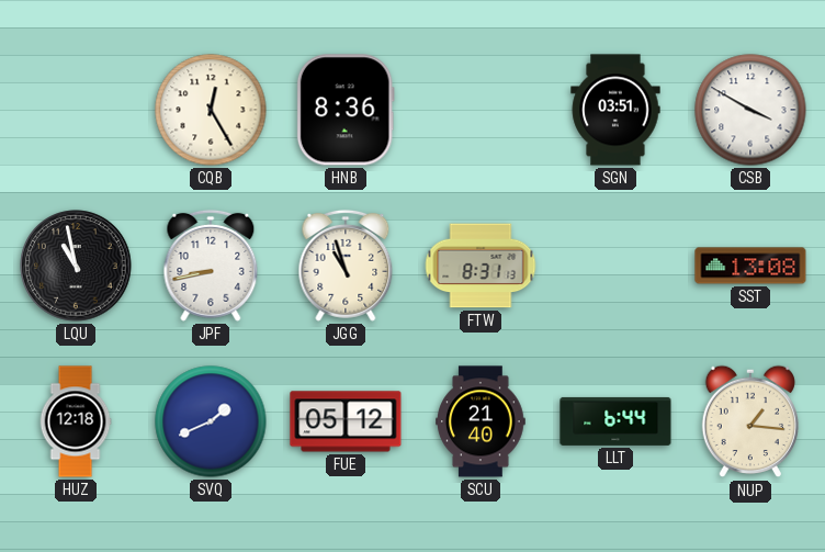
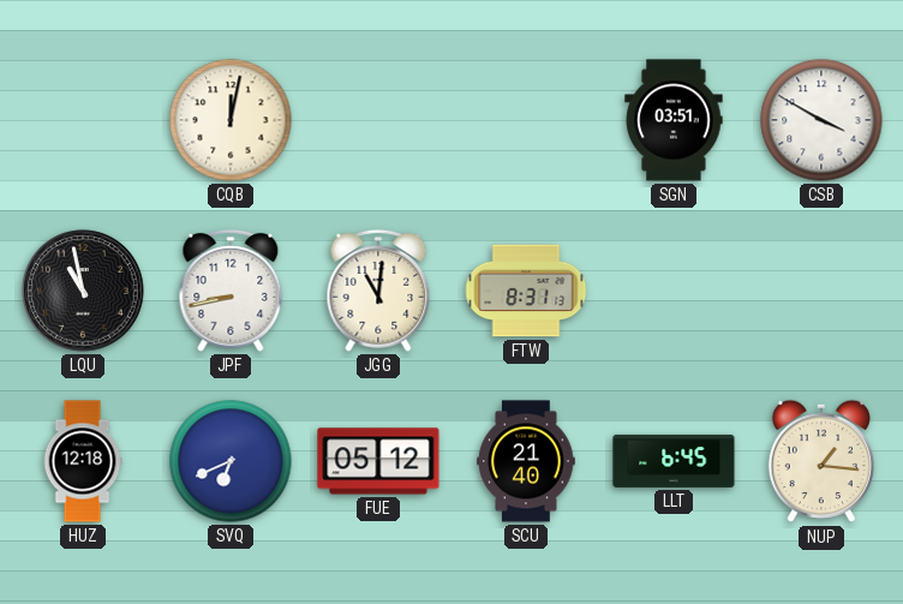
CQB: 12:25 -> 12:02
HNB: 8:36 -> none
JGG: 10:57 -> 11:01
SST: 13:08 -> none
SVQ: 1:41 -> 6:41
LLT: 6:44 -> 6:45
